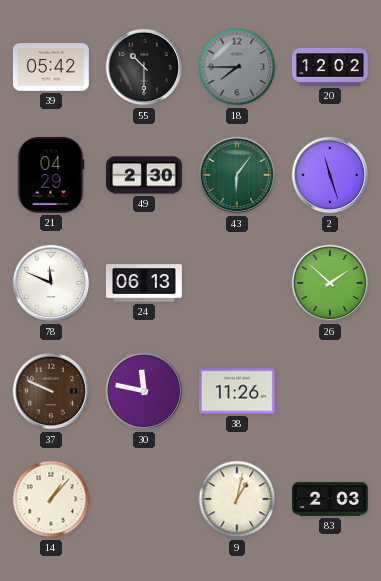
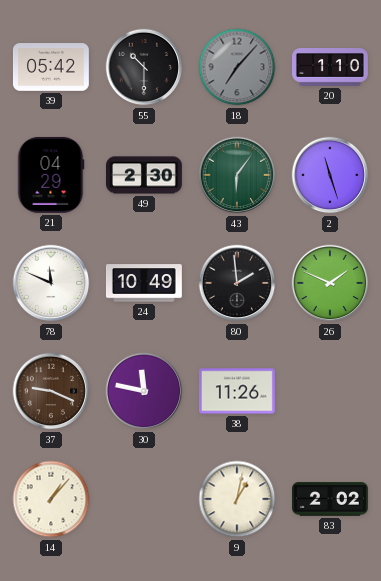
18: 7:45 -> 7:07
20: 12:02 -> 1:10
24: 06:13 -> 10:49
80: none -> 1:59
26: 1:52 -> 1:49
37: 9:49 -> 9:19
83: 2:03 -> 2:02
